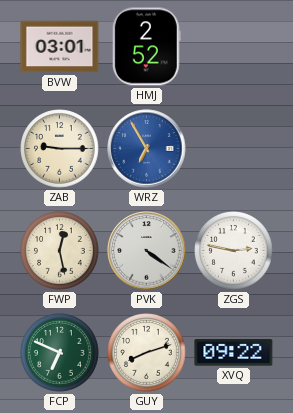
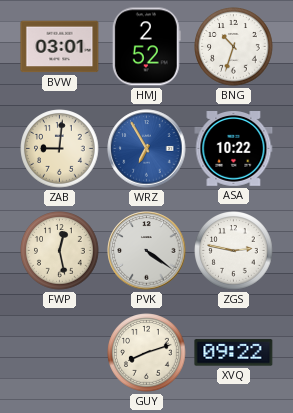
BNG: none -> 10:33
ZAB: 9:15 -> 9:01
ASA: none -> 10:22
FCP: 6:49 -> none
